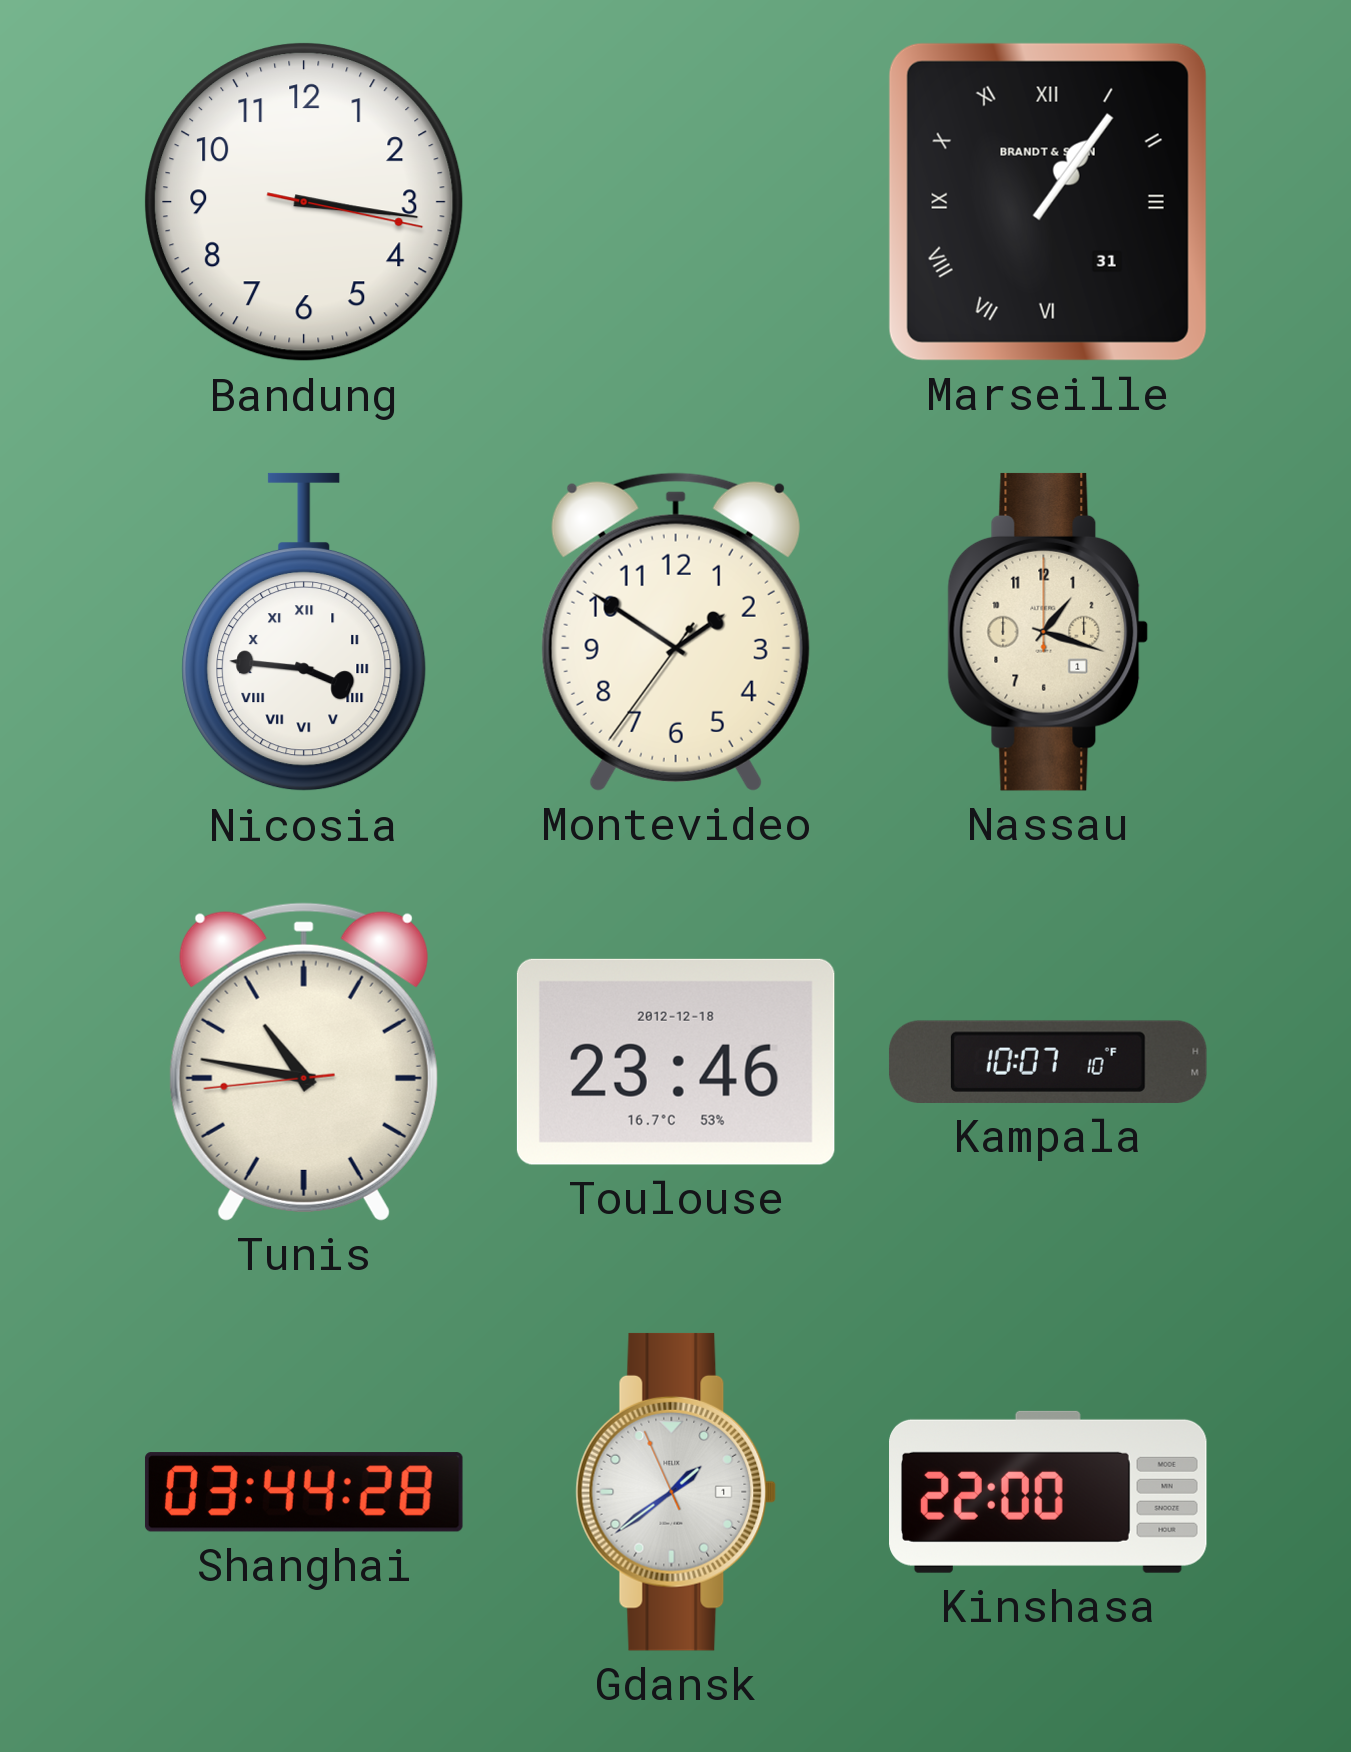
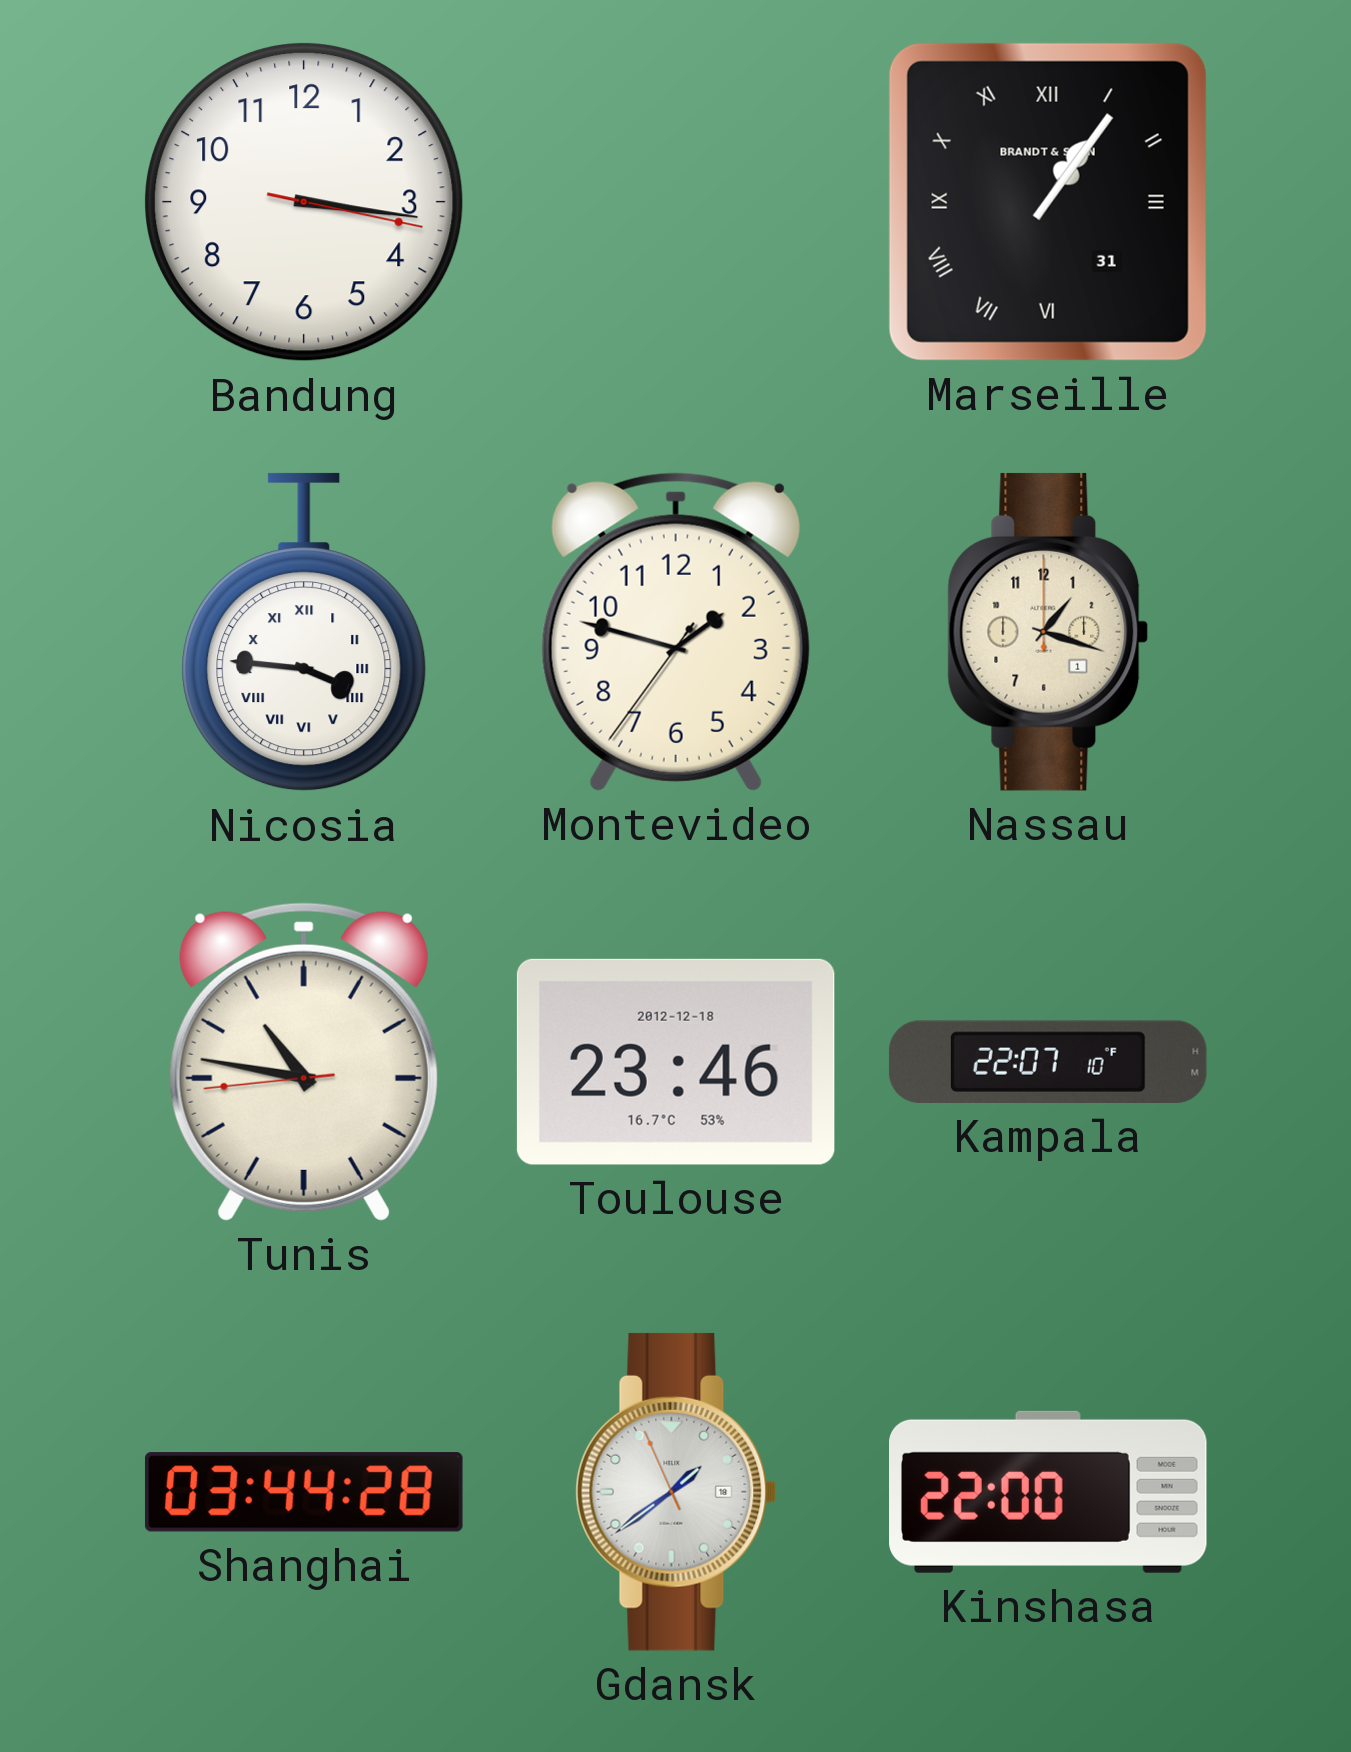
Montevideo: 1:50 -> 1:47
Kampala: 10:07 -> 22:07
Gdansk date: 1 -> 18
